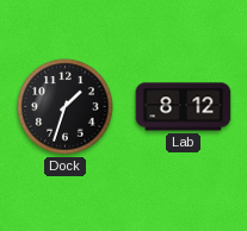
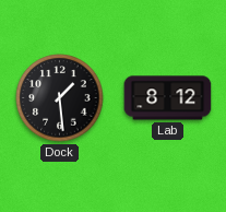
Dock: 1:33 -> 1:29
